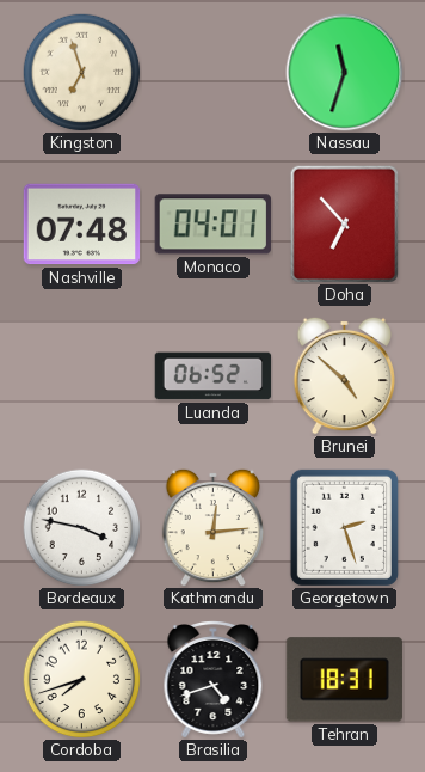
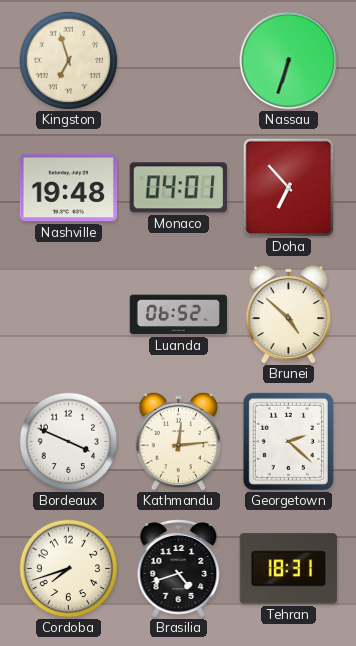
Nassau: 11:33 -> 6:33
Nashville: 07:48 -> 19:48
Bordeaux: 3:47 -> 3:49
Georgetown: 2:27 -> 2:22
